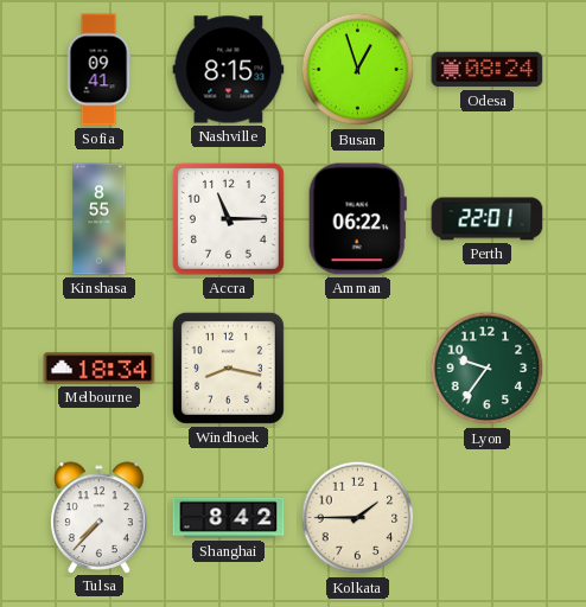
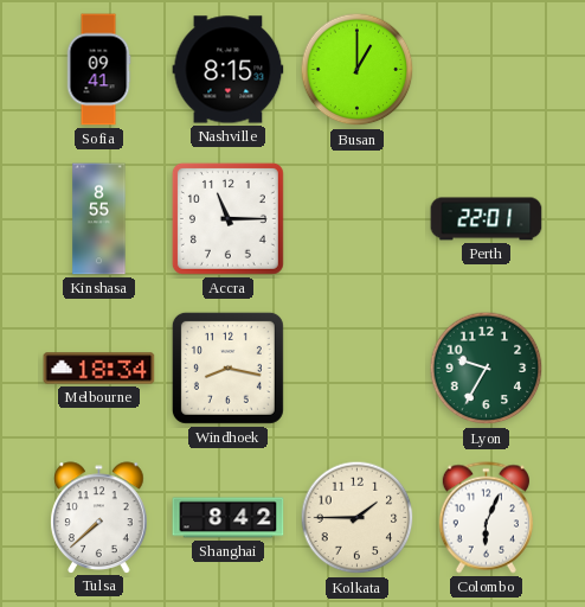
Busan: 12:57 -> 1:00
Odesa: 08:24 -> none
Amman: 06:22 -> none
Lyon: 9:36 -> 9:35
Tulsa: 7:37 -> 7:38
Colombo: none -> 6:04
